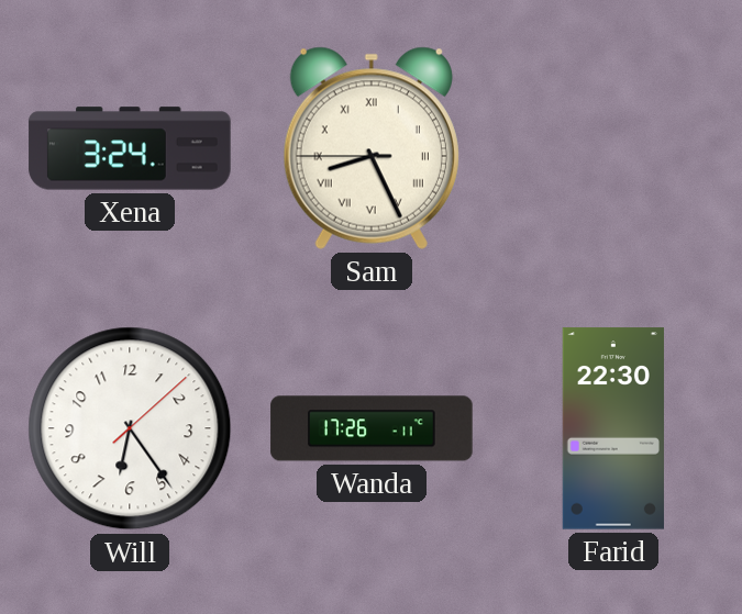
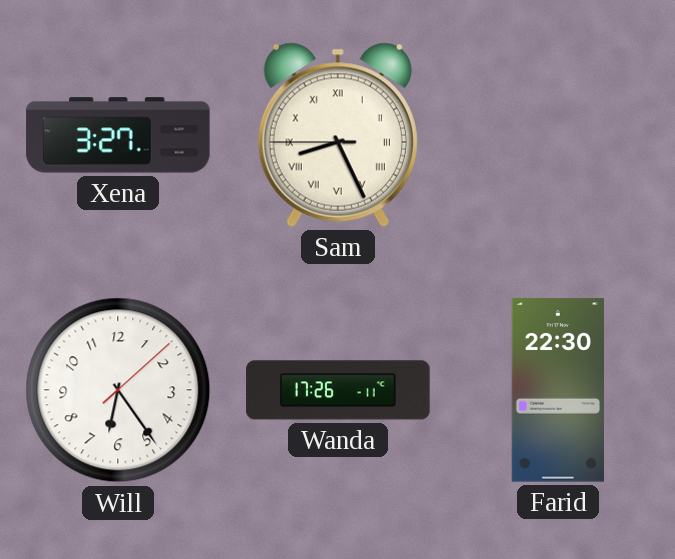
Xena: 3:24 -> 3:27
